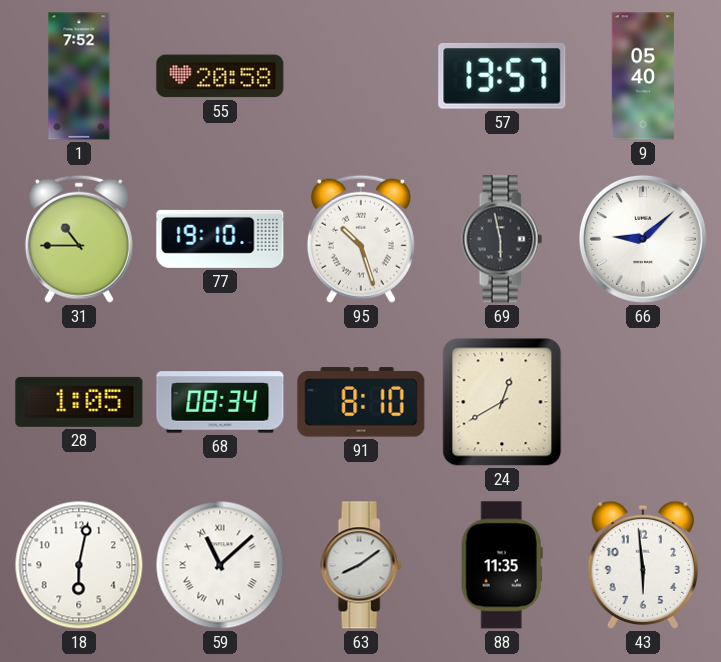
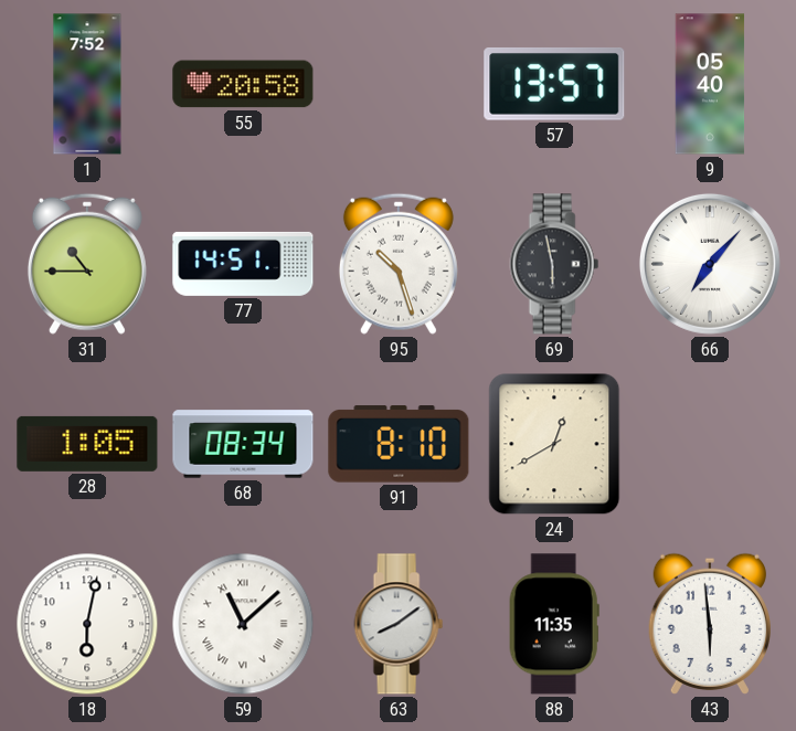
77: 19:10 -> 14:51
66: 9:08 -> 7:07
